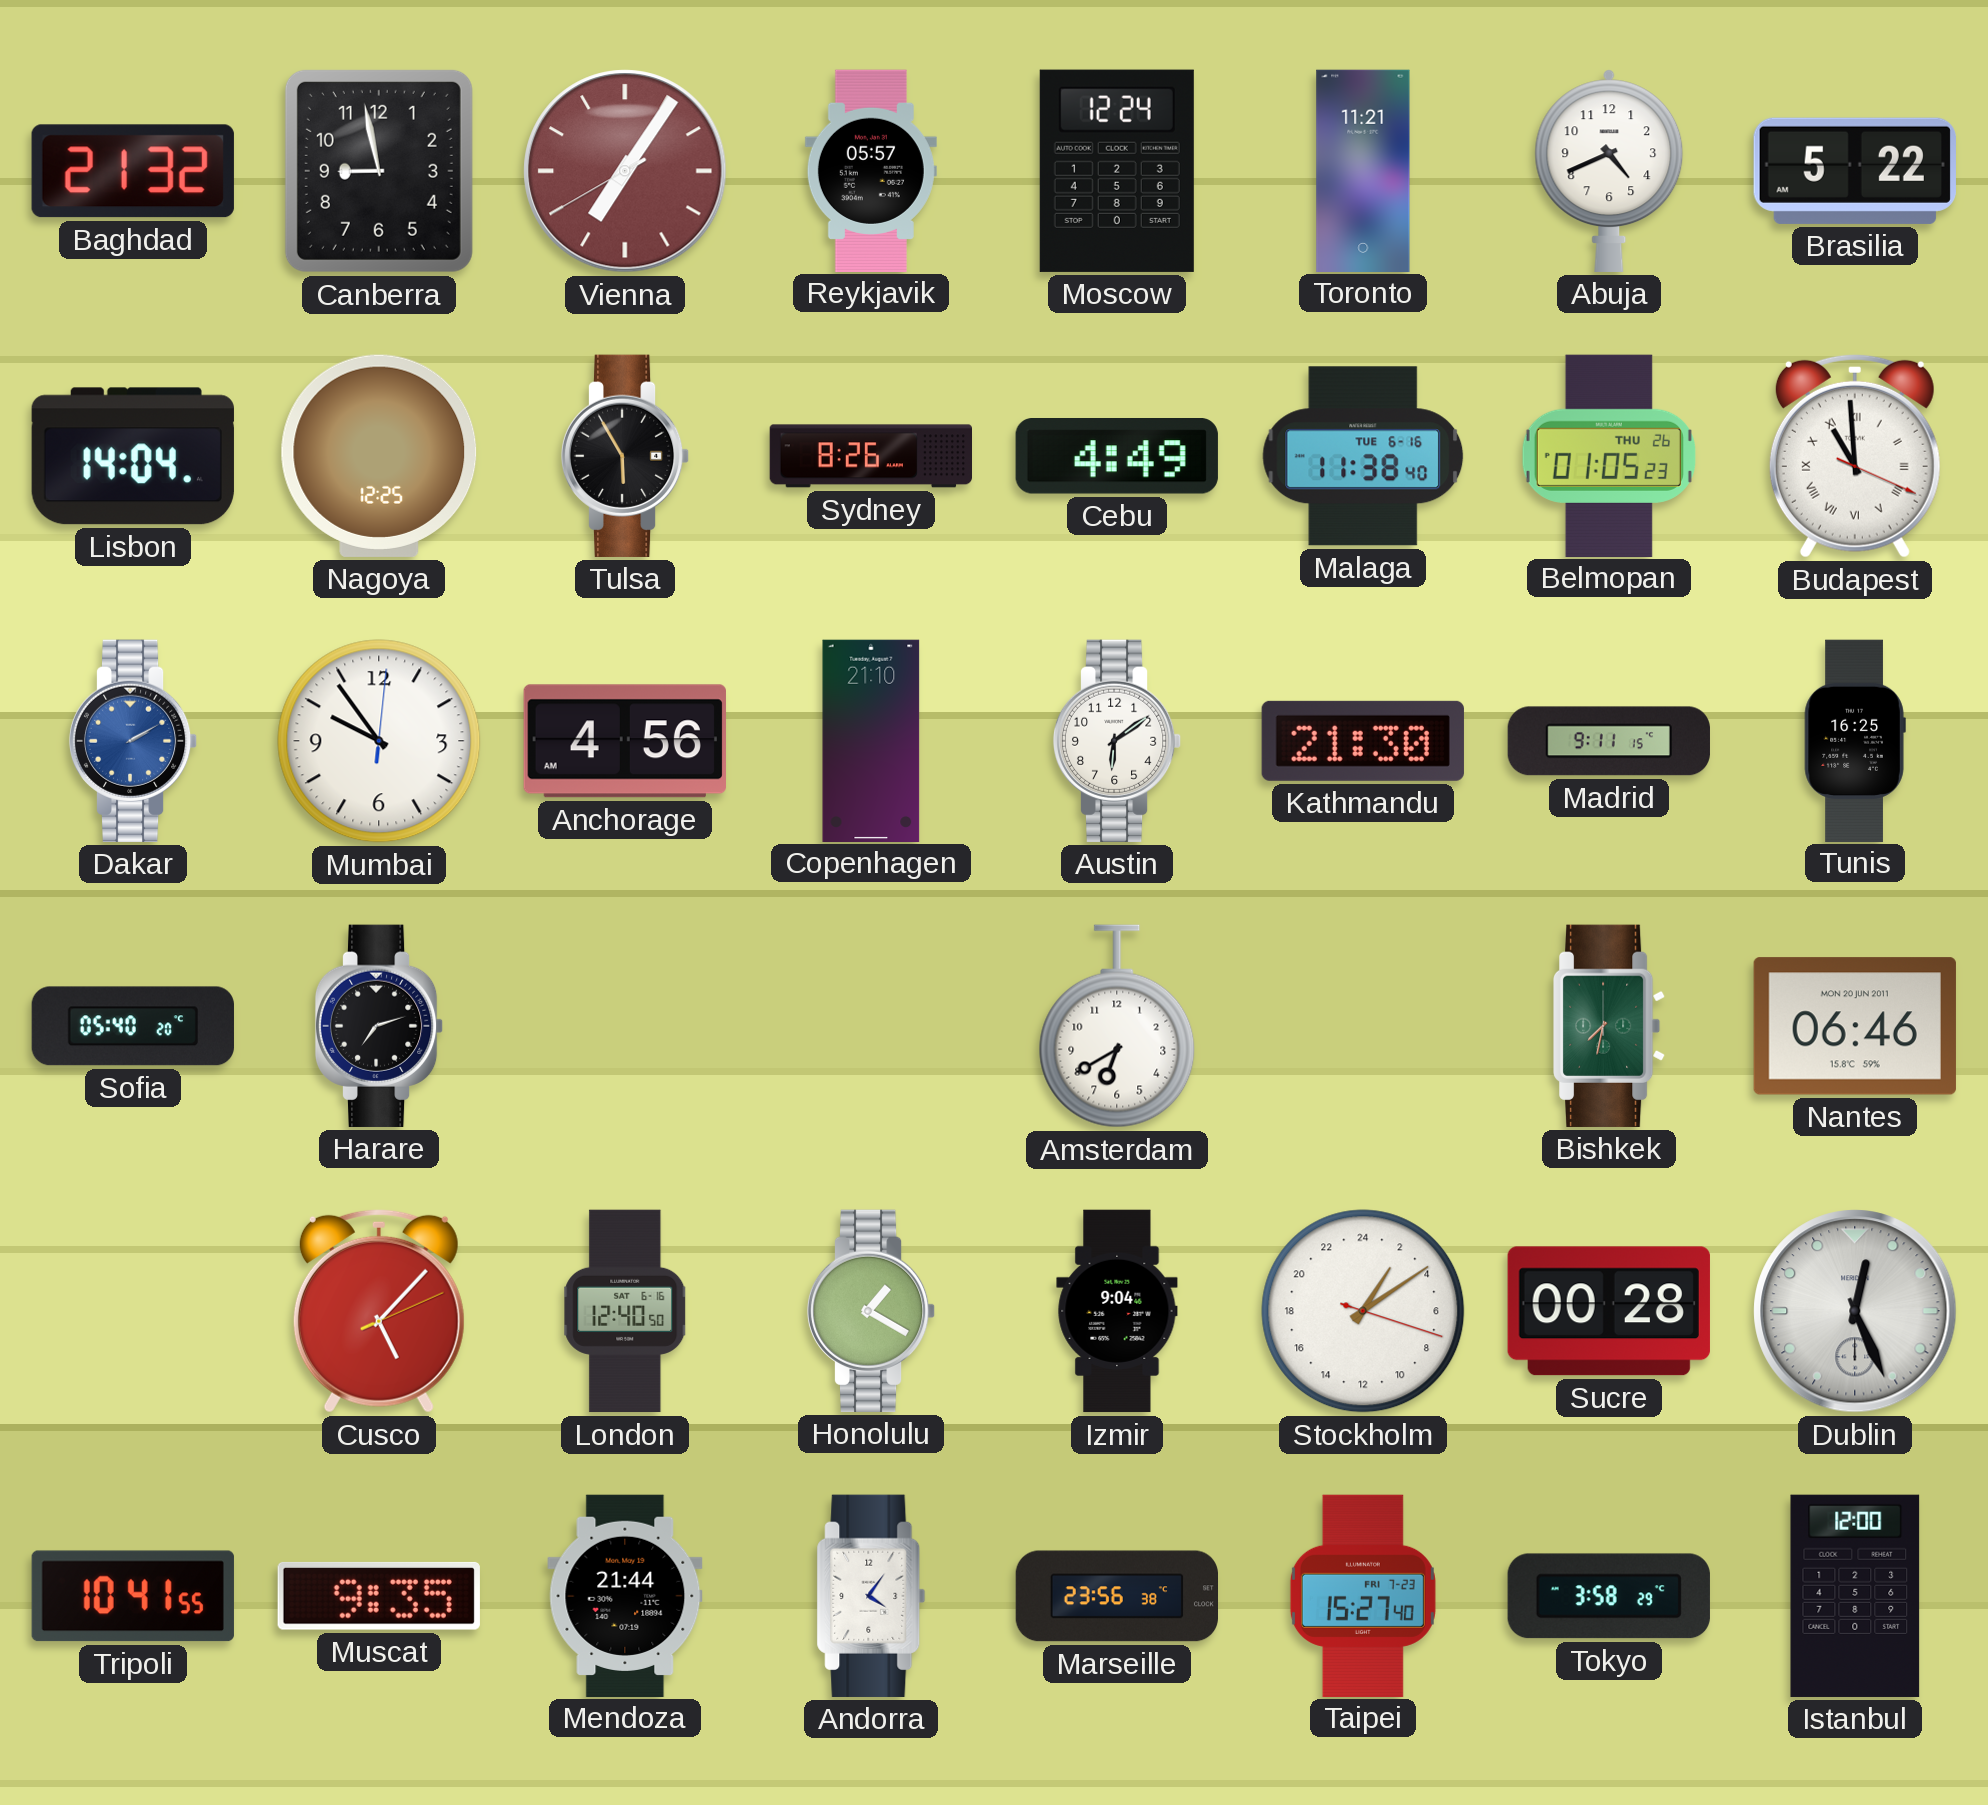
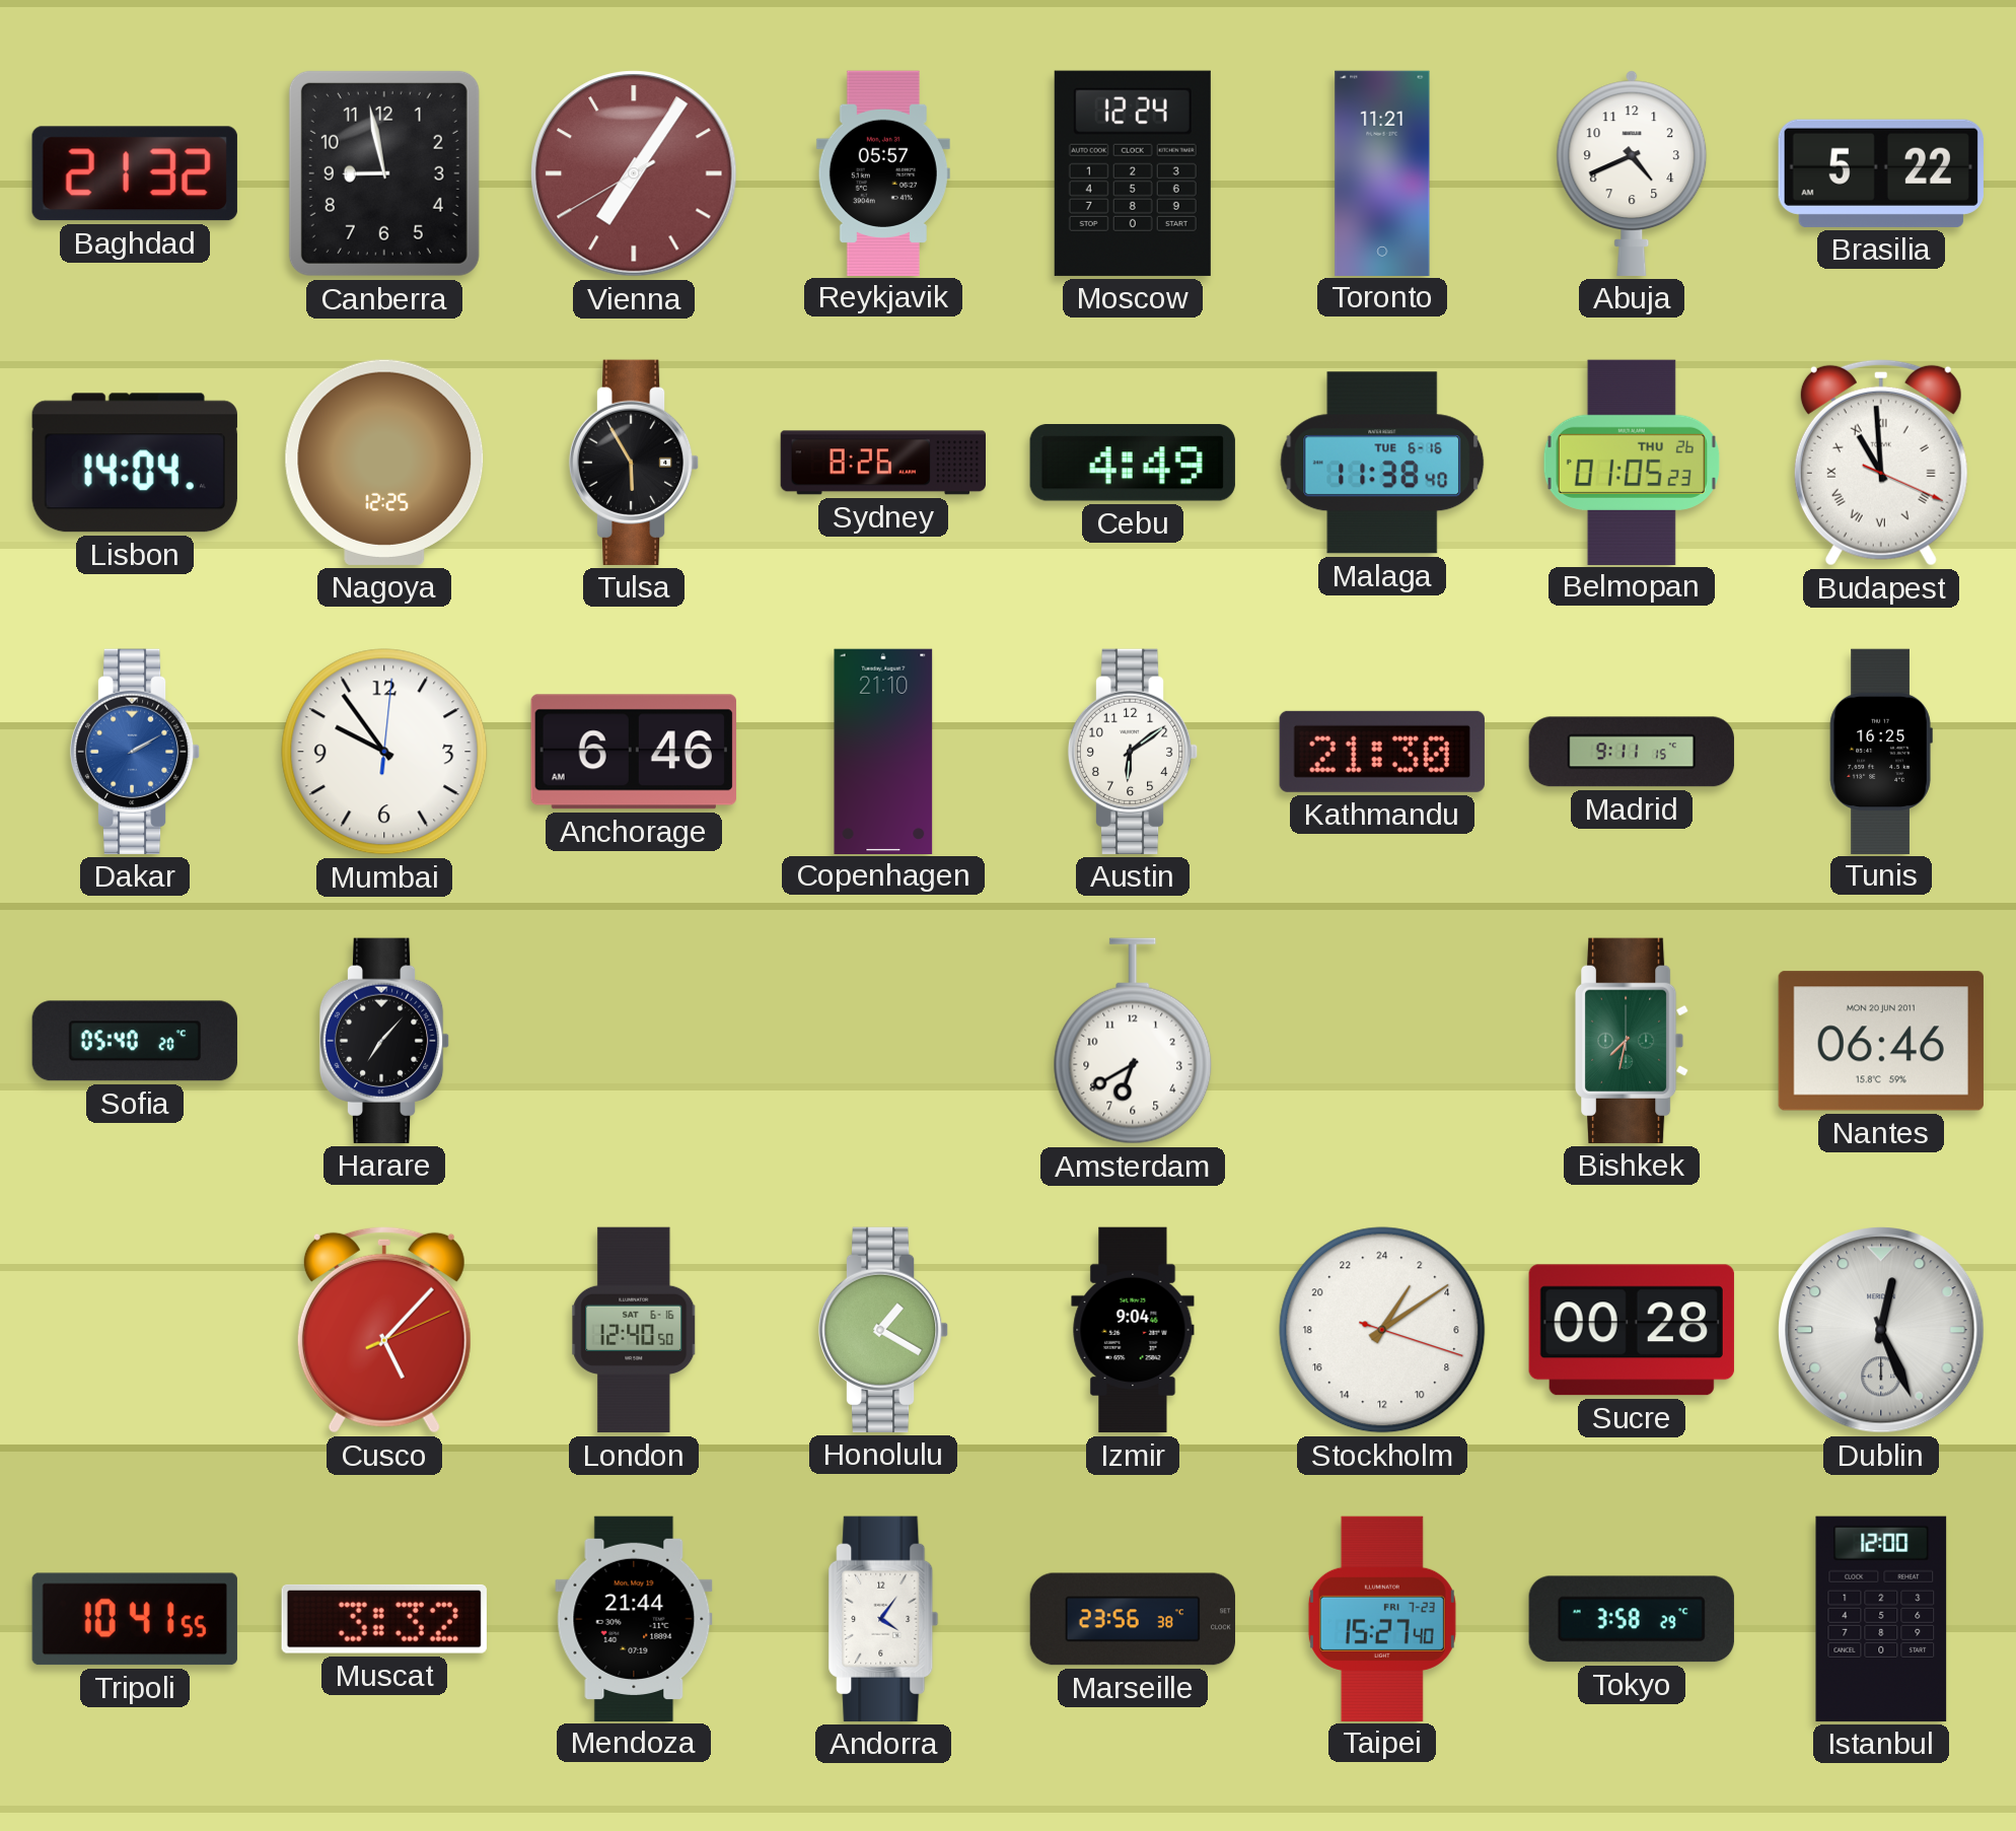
Anchorage: 4:56 -> 6:46
Harare: 7:12 -> 7:07
Muscat: 9:35 -> 3:32
